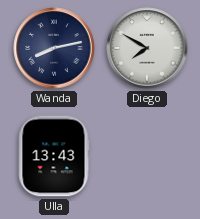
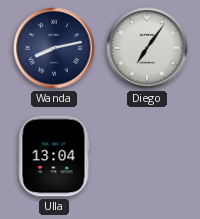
Diego: 7:50 -> 7:06
Ulla: 13:43 -> 13:04
